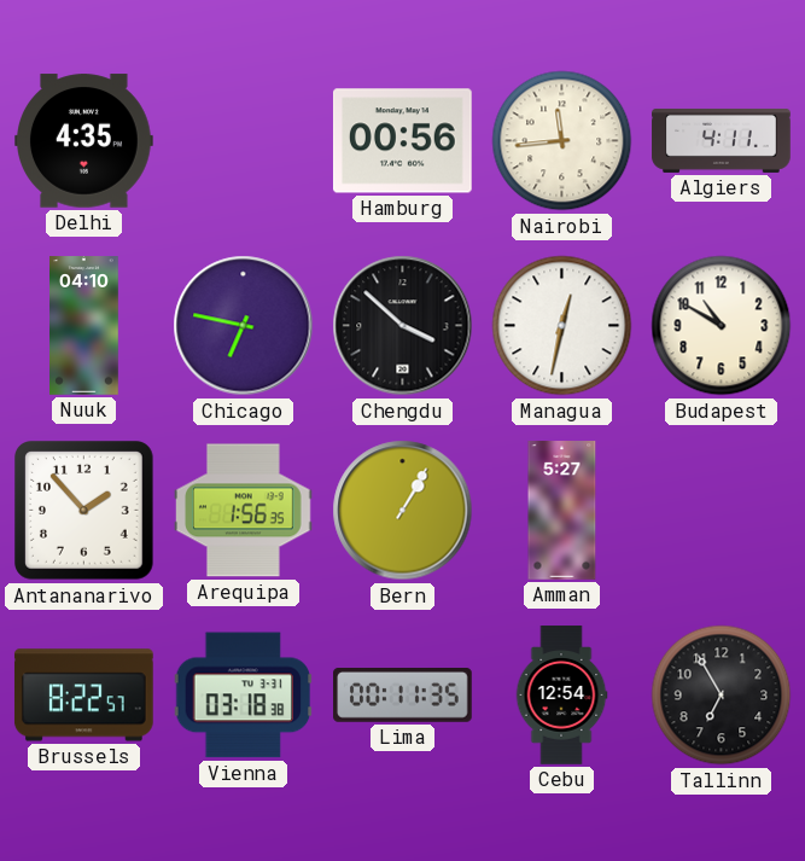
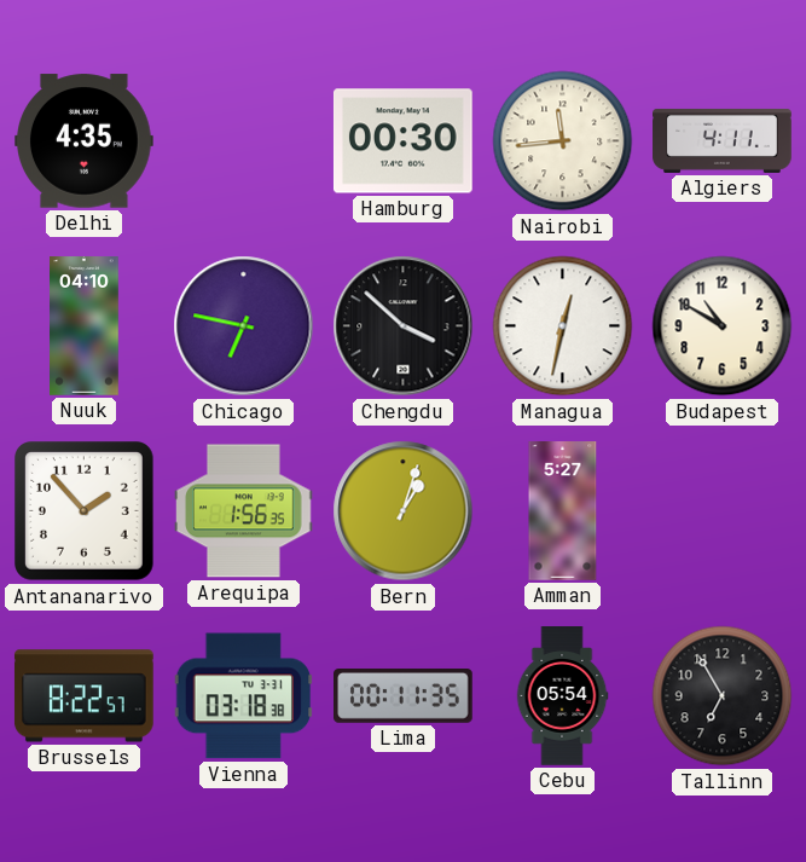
Hamburg: 00:56 -> 00:30
Bern: 1:05 -> 1:03
Cebu: 12:54 -> 05:54
